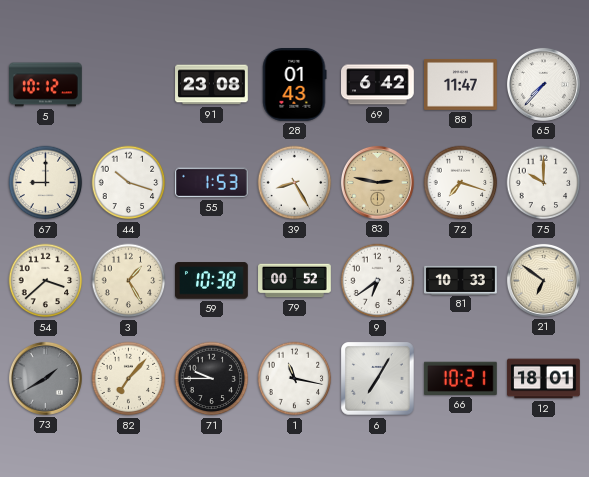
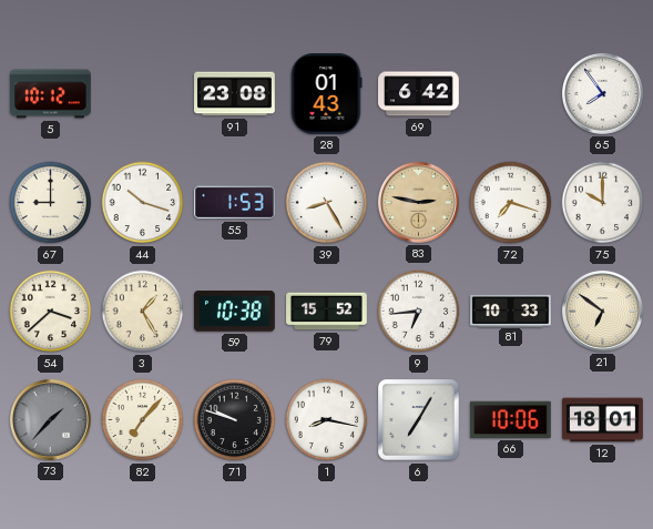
88: 11:47 -> none
65: 7:37 -> 7:54
79: 00:52 -> 15:52
9: 6:39 -> 6:44
73: 1:40 -> 1:37
71: 9:45 -> 9:48
1: 11:17 -> 8:17
66: 10:21 -> 10:06
